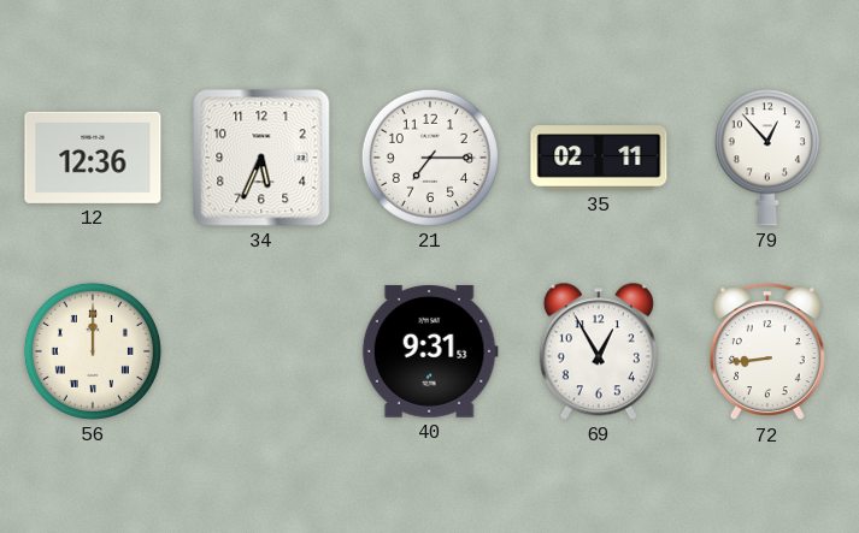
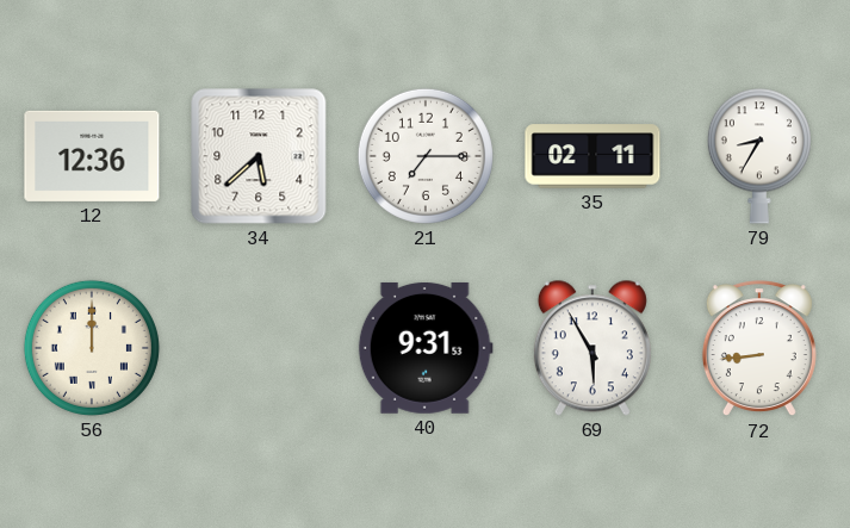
34: 5:34 -> 5:38
79: 12:53 -> 8:35
69: 12:55 -> 5:55
